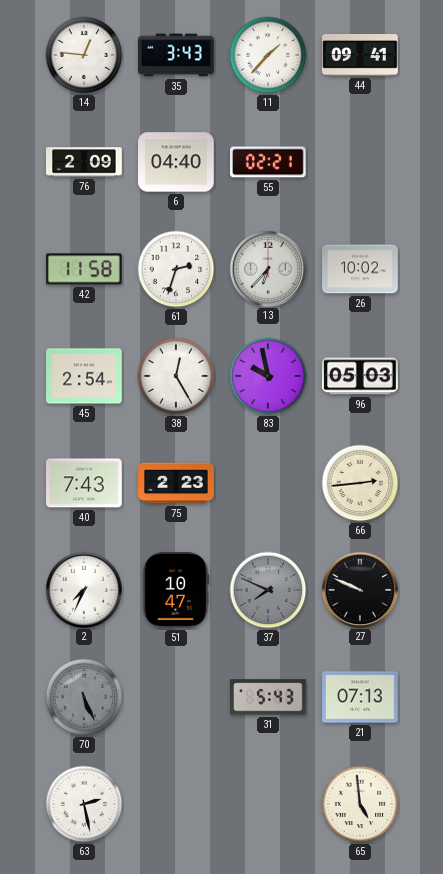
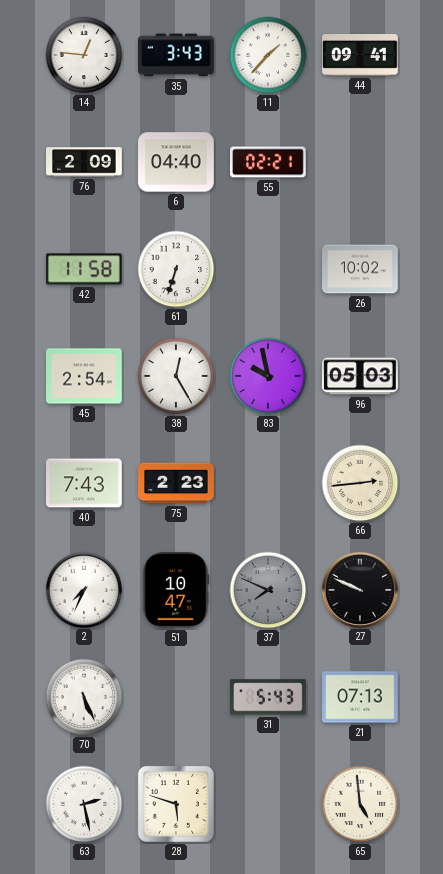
61: 2:33 -> 6:33
13: 6:37 -> none
70 dial: grey -> white
28: none -> 5:48
